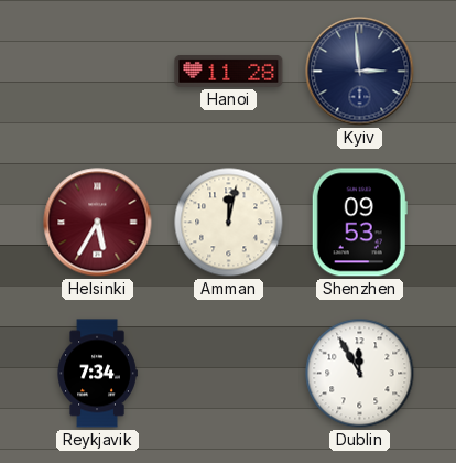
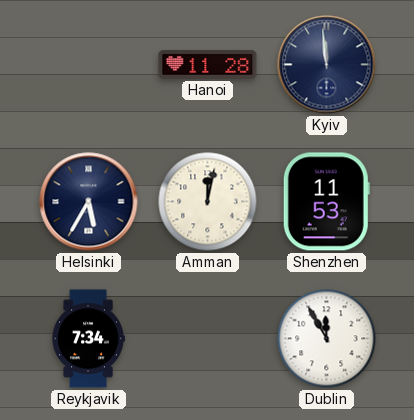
Kyiv: 2:59 -> 11:59
Helsinki dial: burgundy -> navy
Shenzhen: 09:53 -> 11:53
